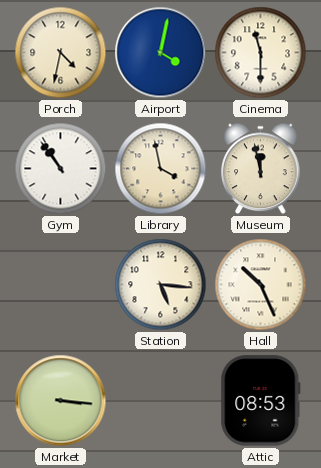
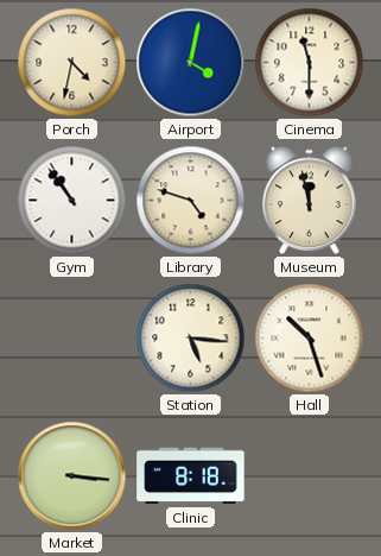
Library: 3:58 -> 4:48
Hall: 10:26 -> 10:27
Clinic: none -> 8:18
Attic: 08:53 -> none
